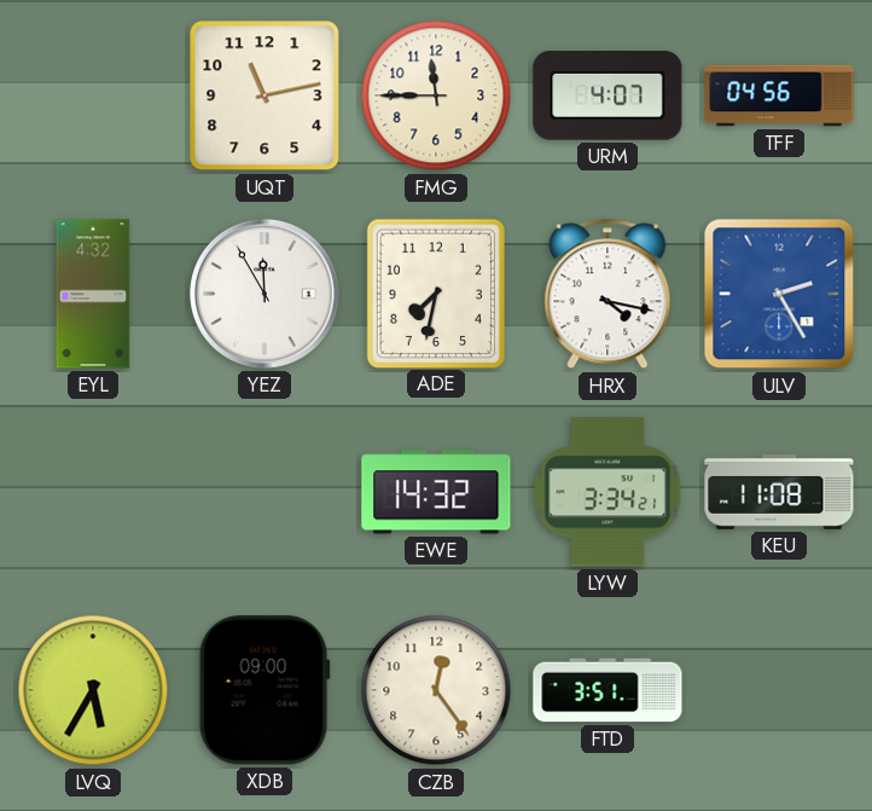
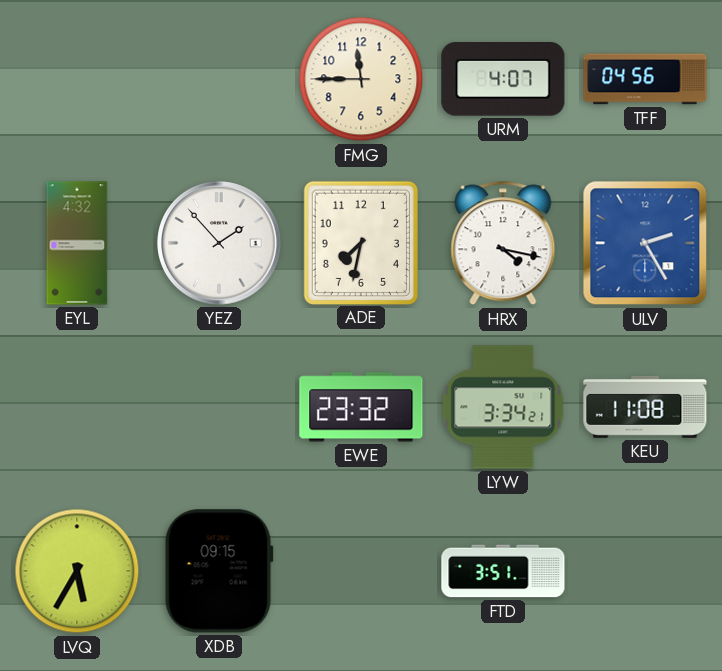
UQT: 11:13 -> none
YEZ: 11:55 -> 1:53
EWE: 14:32 -> 23:32
XDB: 09:00 -> 09:15
CZB: 12:24 -> none
